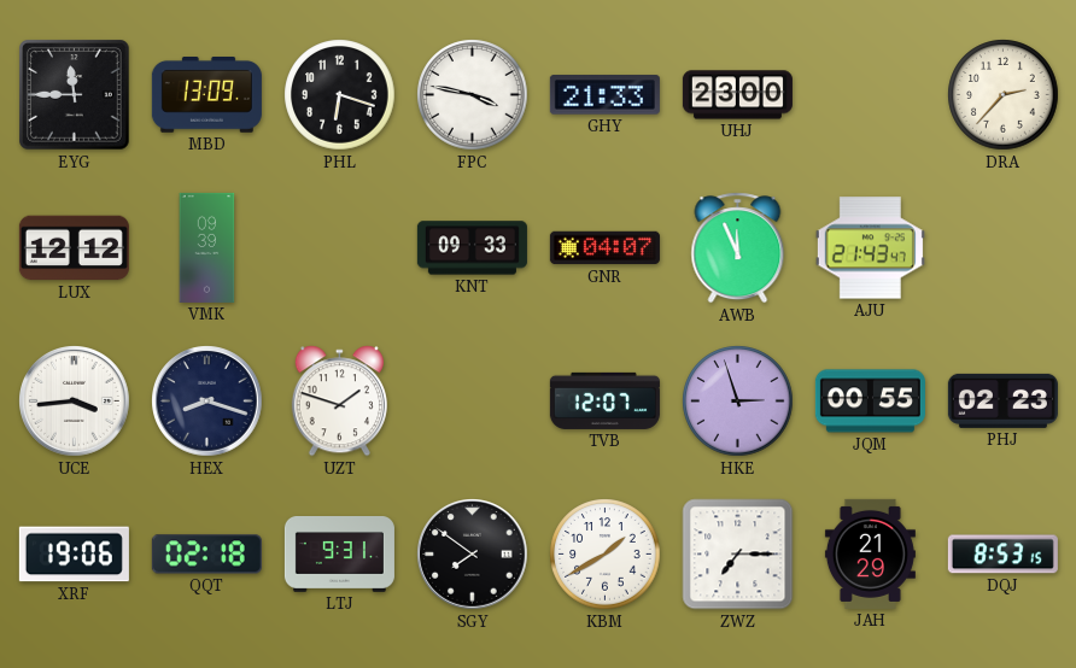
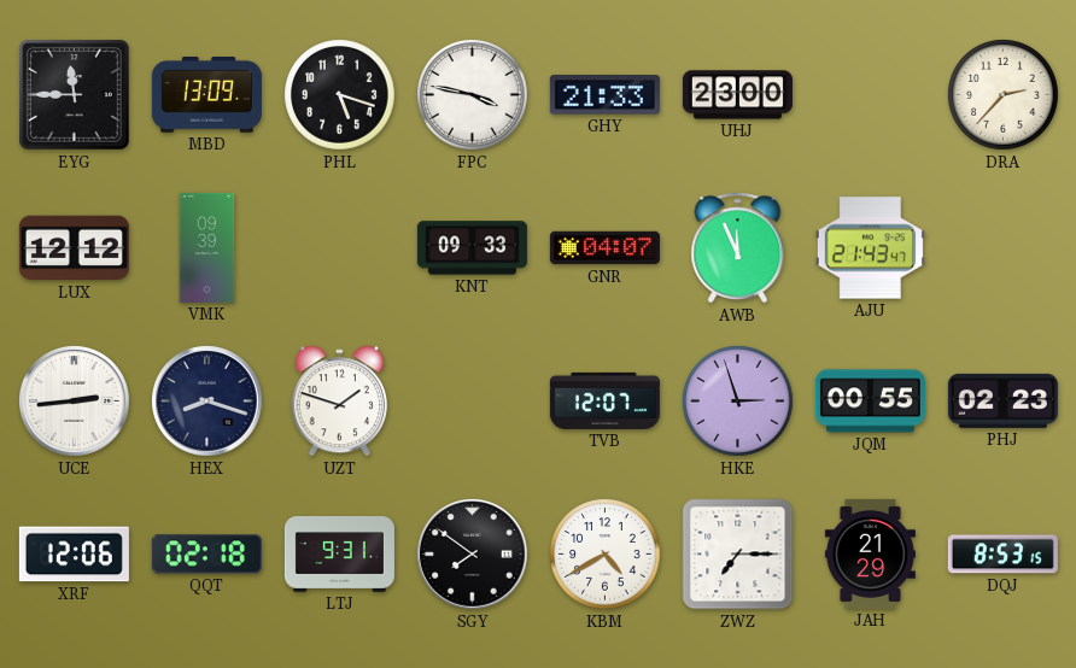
PHL: 6:18 -> 5:18
UCE: 3:44 -> 2:44
XRF: 19:06 -> 12:06
KBM: 1:40 -> 4:40
